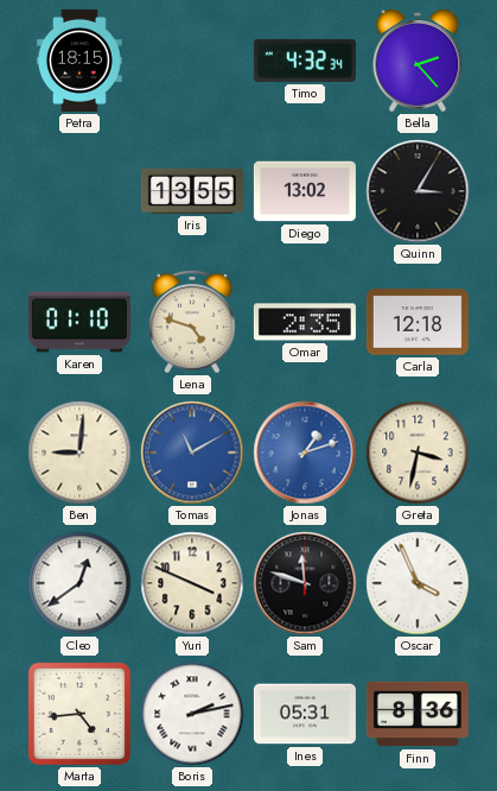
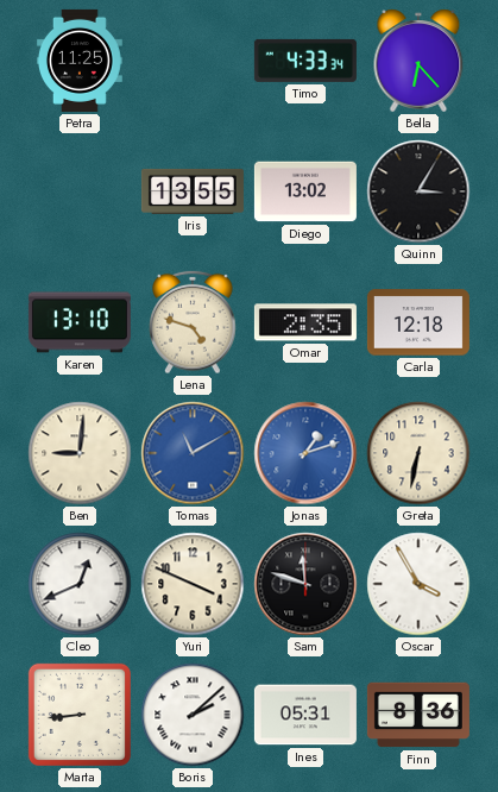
Petra: 18:15 -> 11:25
Timo: 4:32 -> 4:33
Bella: 2:23 -> 6:23
Karen: 01:10 -> 13:10
Greta: 3:32 -> 6:32
Cleo: 12:39 -> 12:41
Oscar: 3:56 -> 3:55
Marta: 4:44 -> 8:44
Boris: 2:13 -> 2:08
